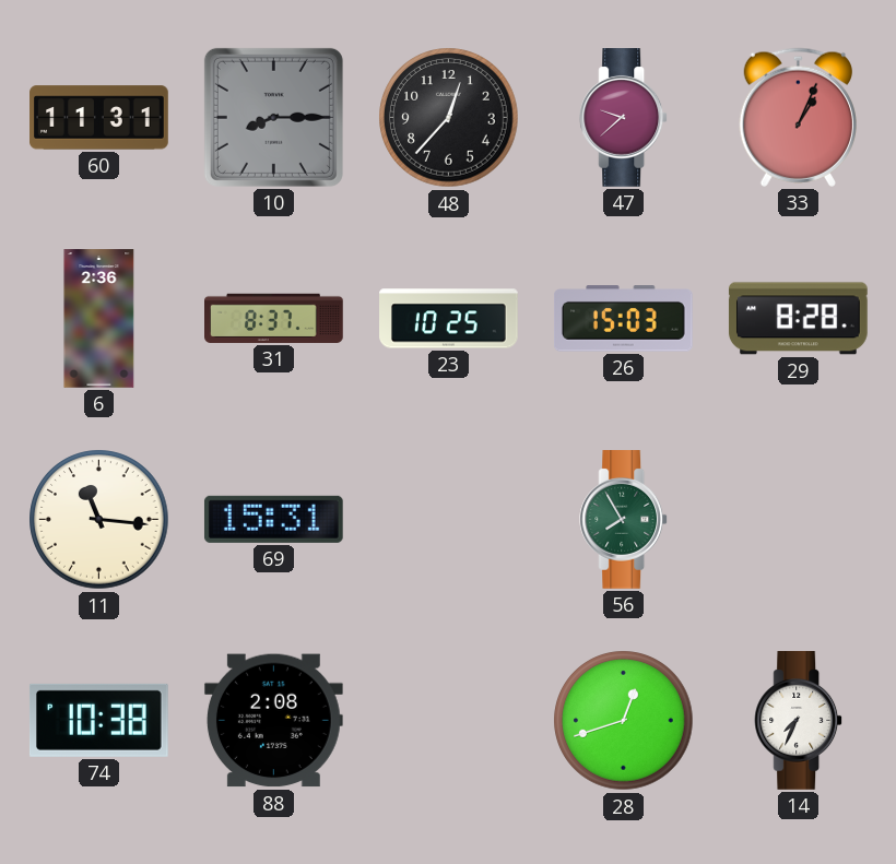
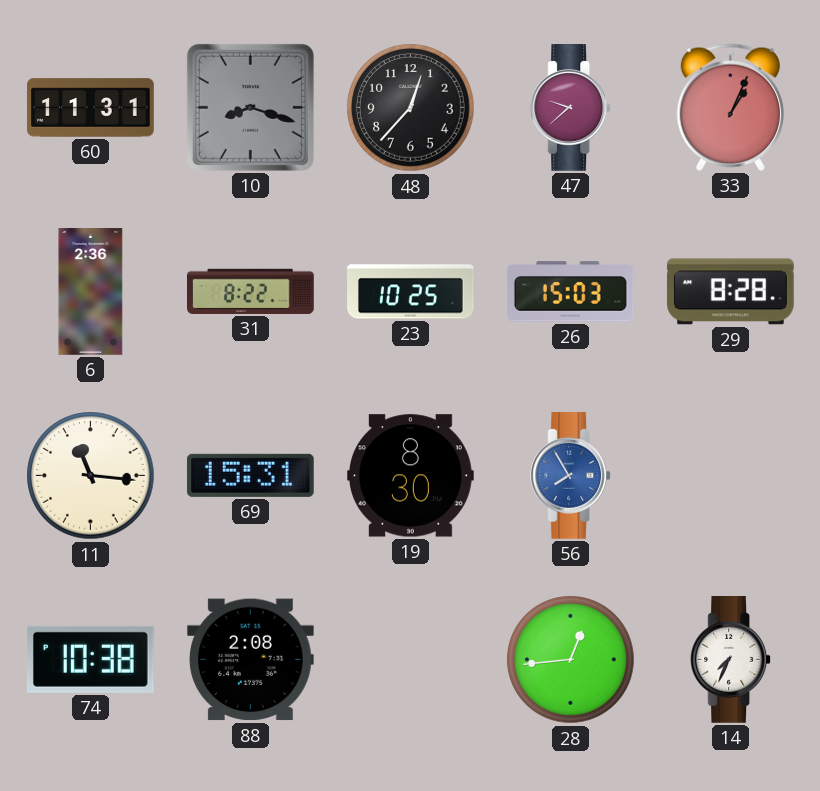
10: 8:15 -> 8:18
31: 8:37 -> 8:22
19: none -> 8:30
56 dial: green -> blue
28: 12:42 -> 12:44
